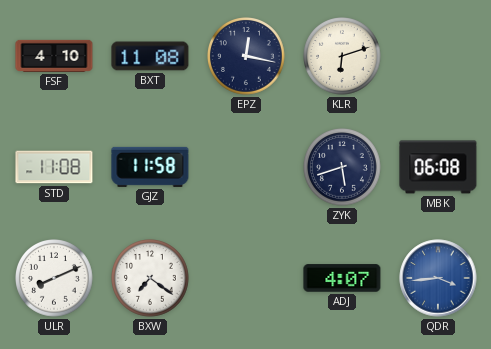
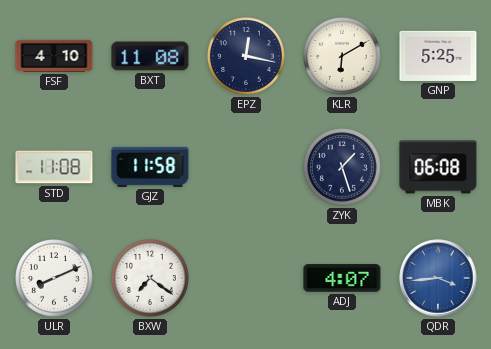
KLR: 6:12 -> 6:10
GNP: none -> 5:25
ZYK: 5:42 -> 1:27
